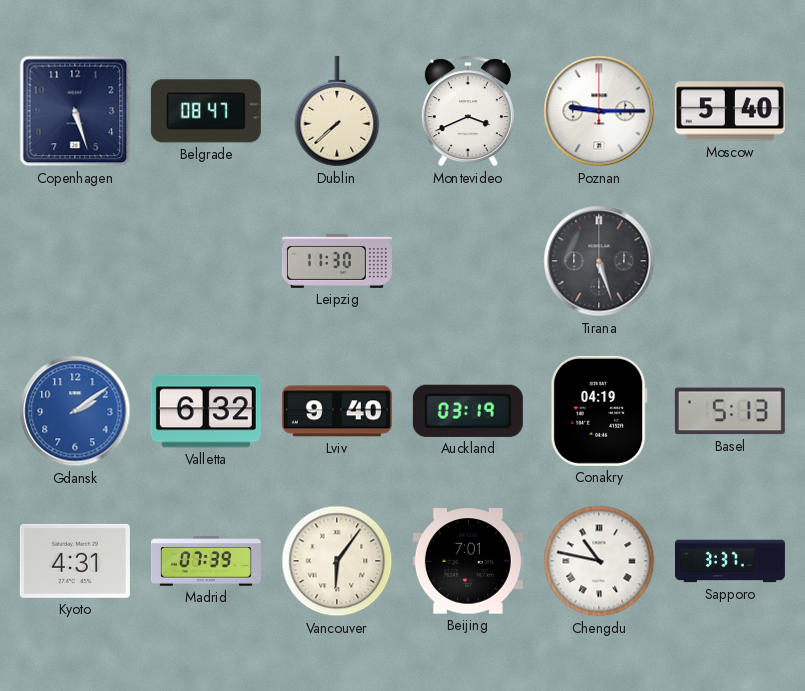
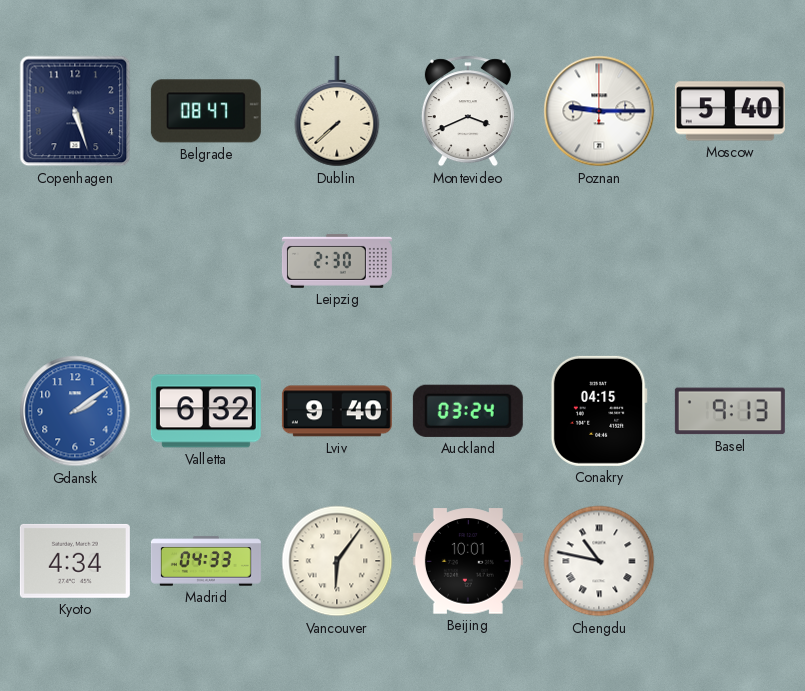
Leipzig: 11:30 -> 2:30
Tirana: 5:27 -> none
Auckland: 03:19 -> 03:24
Conakry: 04:19 -> 04:15
Basel: 5:13 -> 9:13
Kyoto: 4:31 -> 4:34
Madrid: 07:39 -> 04:33
Beijing: 7:01 -> 10:01
Sapporo: 3:37 -> none
